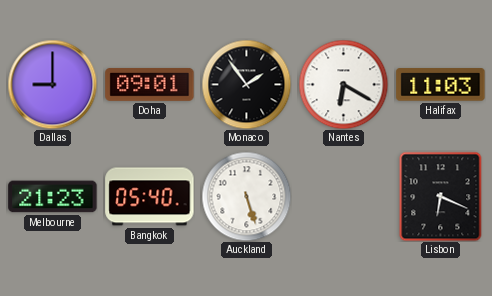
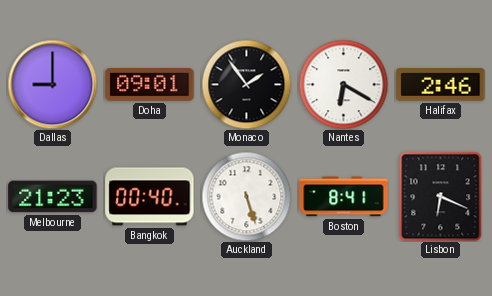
Halifax: 11:03 -> 2:46
Bangkok: 05:40 -> 00:40
Boston: none -> 8:41
